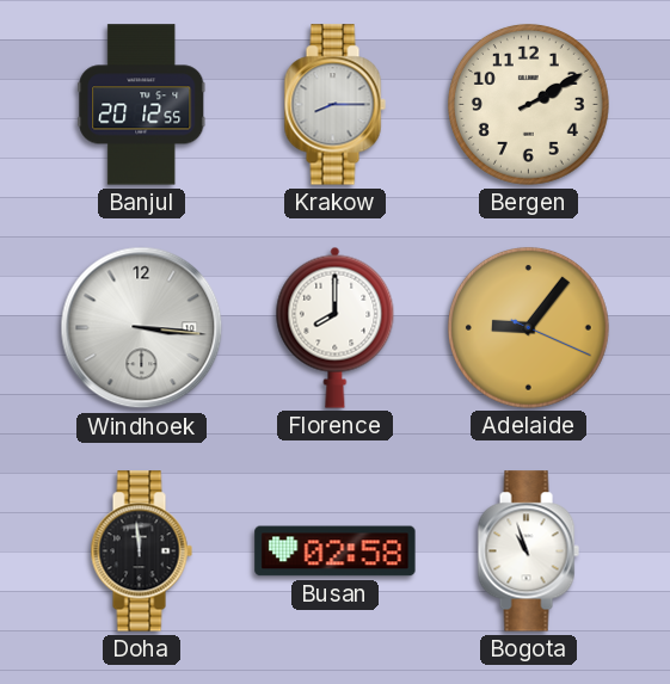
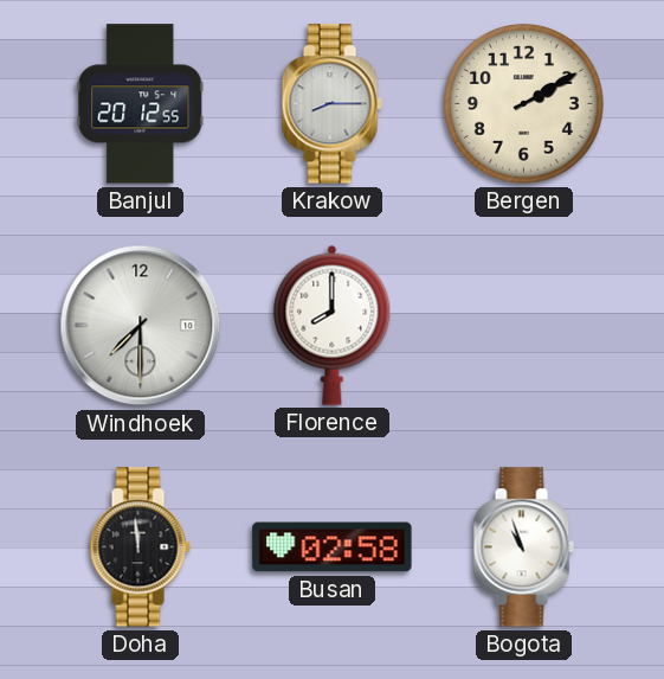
Windhoek: 3:16 -> 7:30
Adelaide: 9:06 -> none
